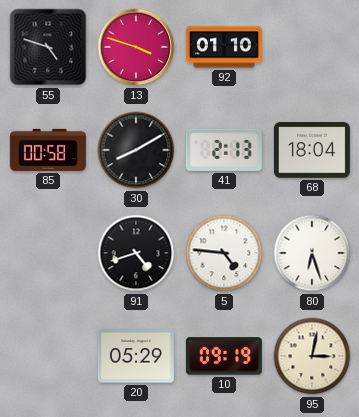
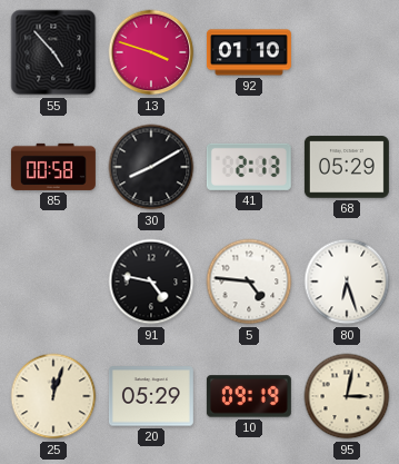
55: 4:48 -> 4:53
68: 18:04 -> 05:29
91: 4:42 -> 4:47
25: none -> 12:03
